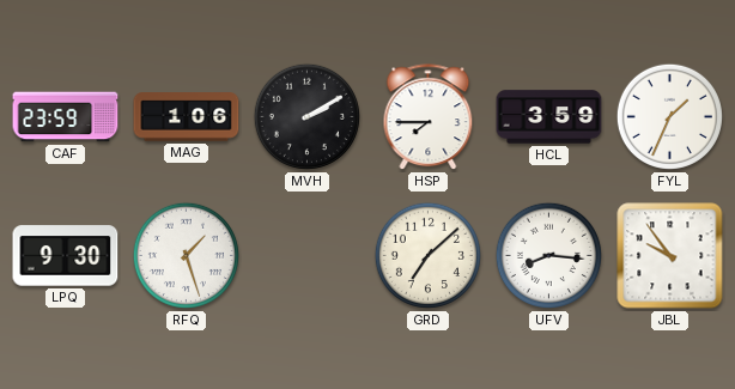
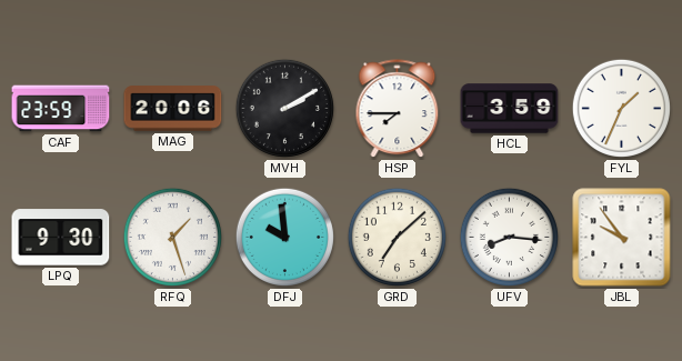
MAG: 1:06 -> 20:06
DFJ: none -> 9:59
